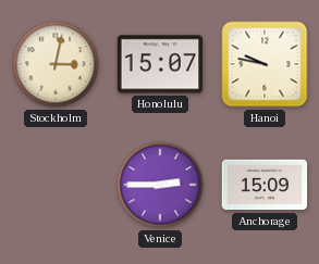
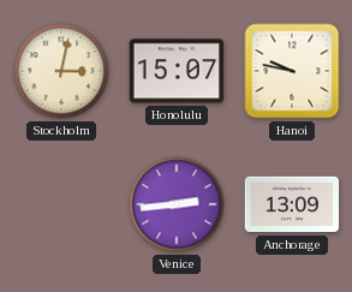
Venice: 2:45 -> 2:44
Anchorage: 15:09 -> 13:09
